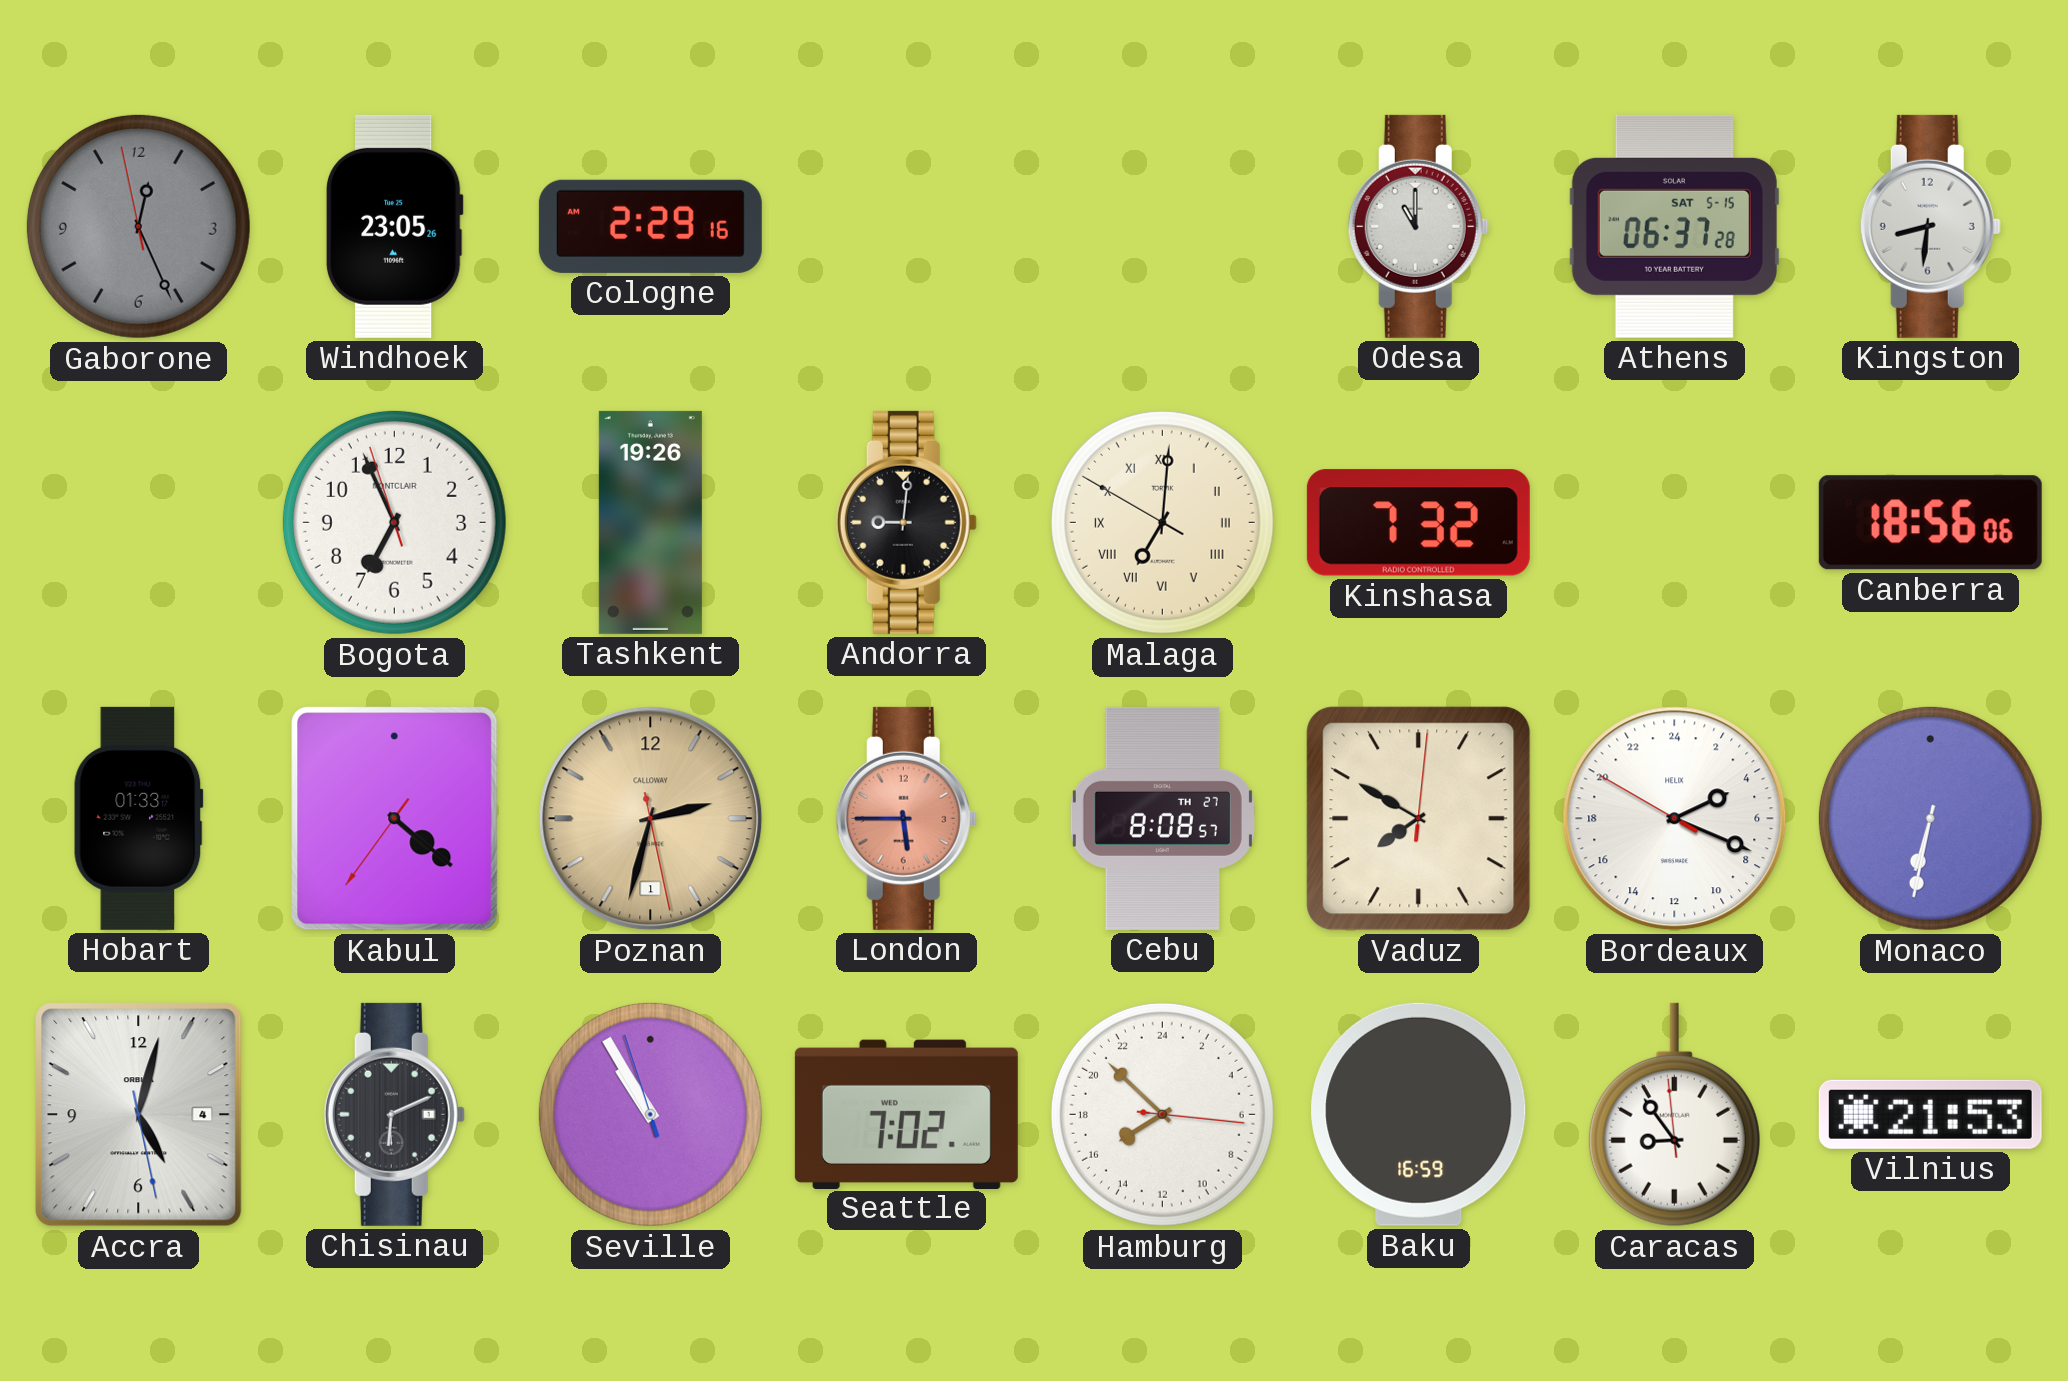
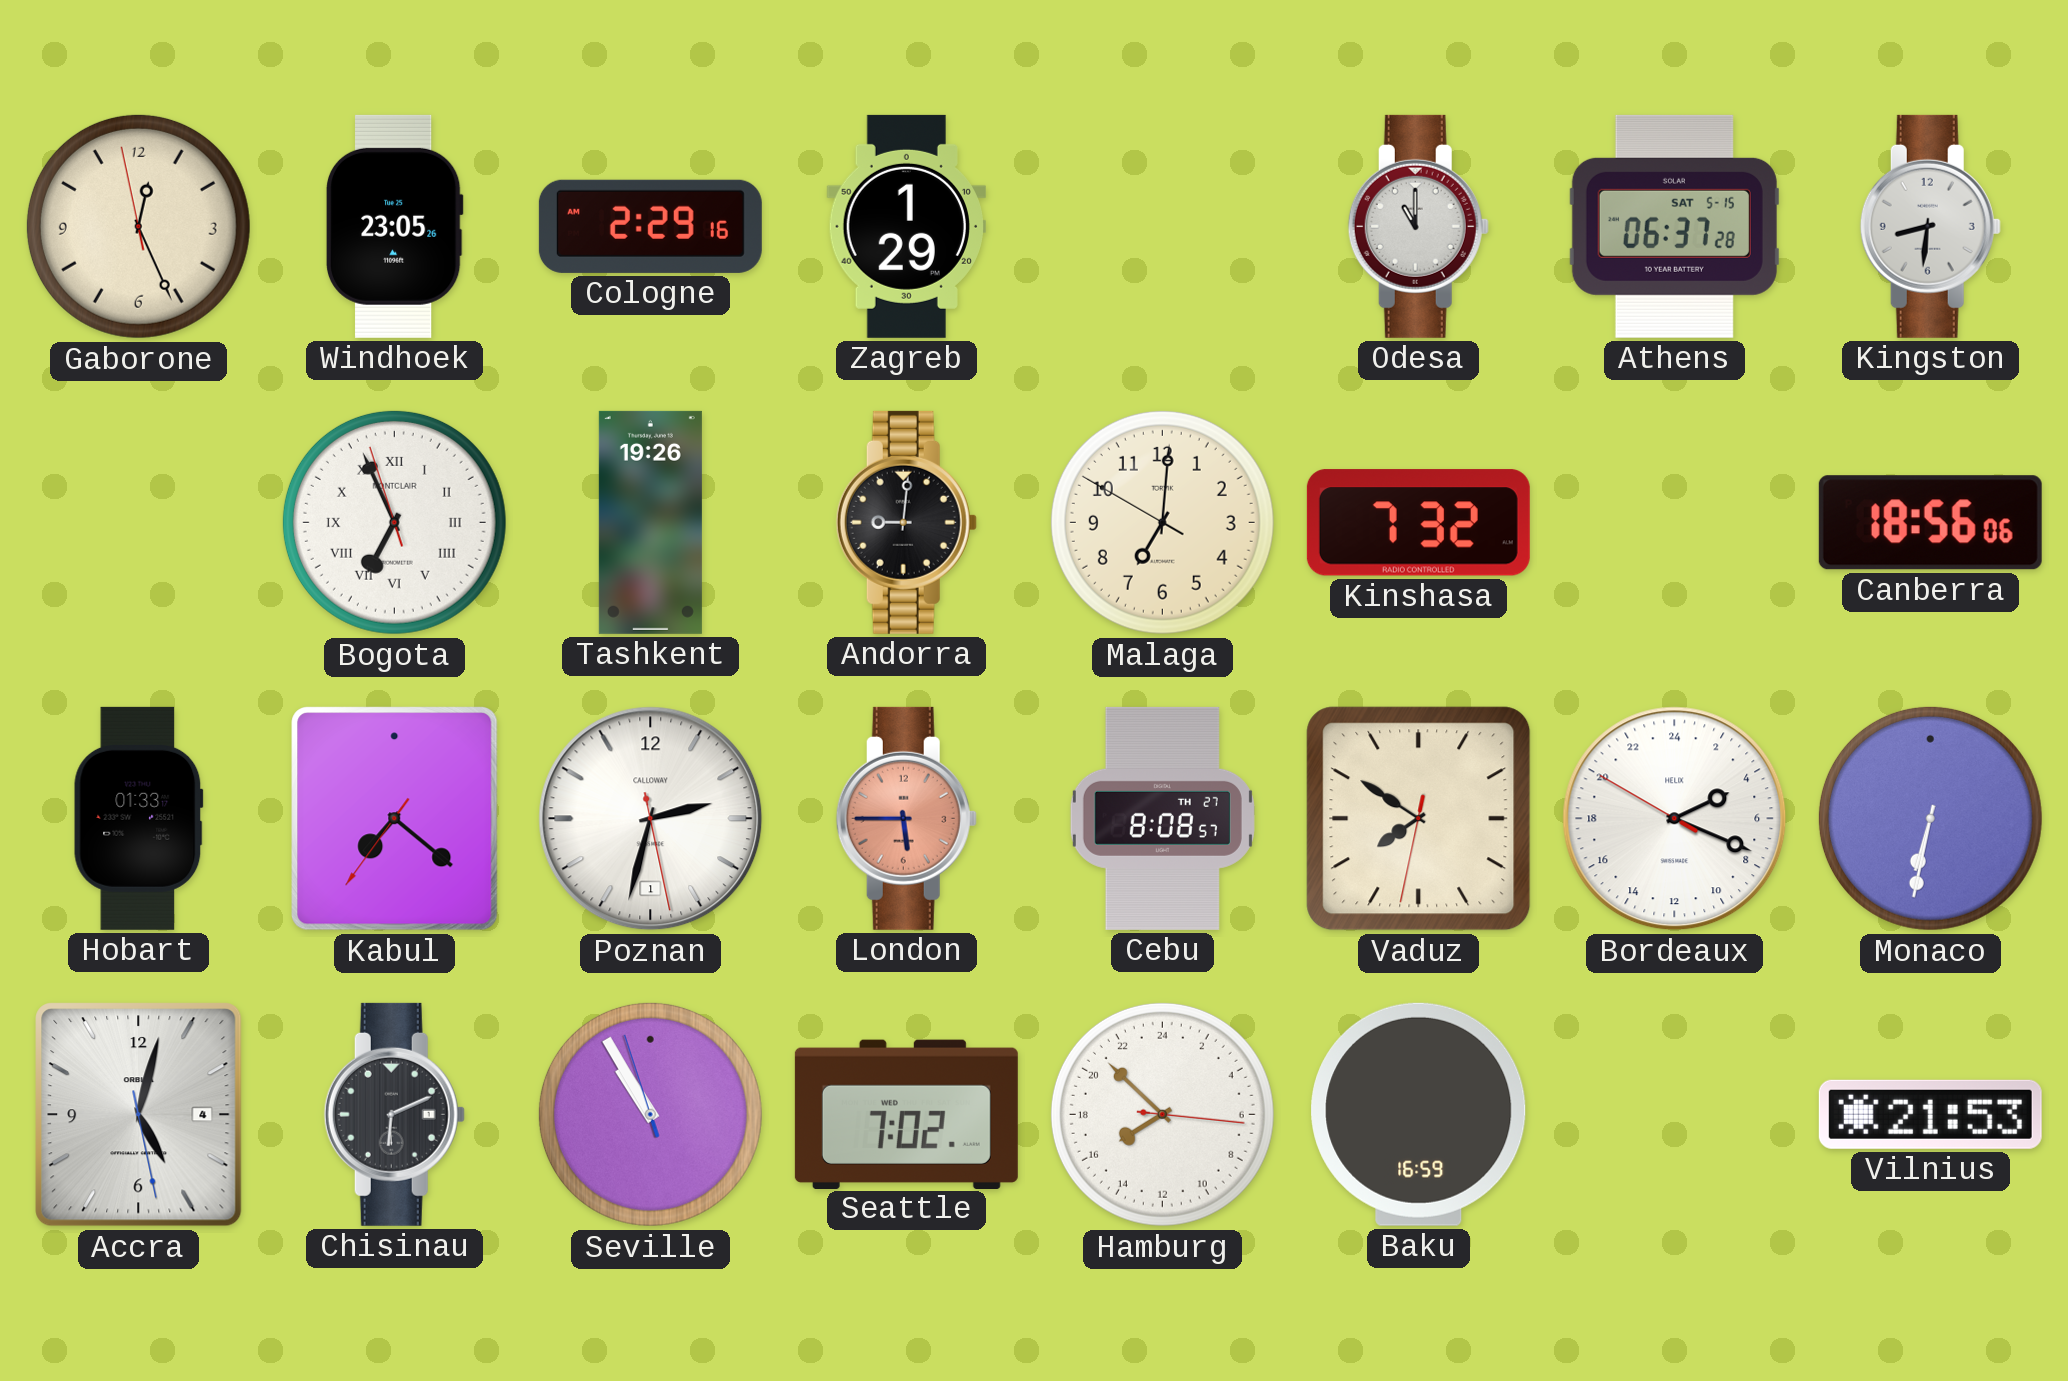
Gaborone dial: grey -> cream
Zagreb: none -> 1:29
Bogota numerals: Arabic -> Roman
Malaga numerals: Roman -> Arabic
Kabul: 4:21 -> 7:21
Poznan dial: champagne -> white
Vaduz: 7:50:01 -> 7:50:32
Caracas: 8:53 -> none
